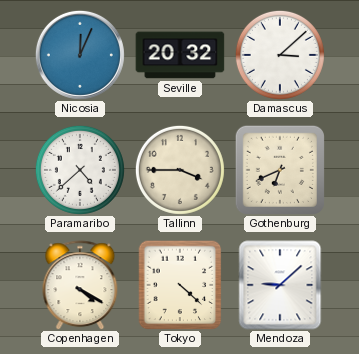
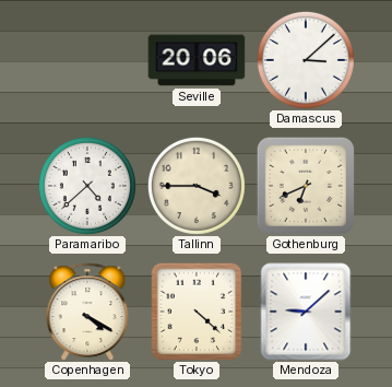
Nicosia: 12:04 -> none
Seville: 20:32 -> 20:06
